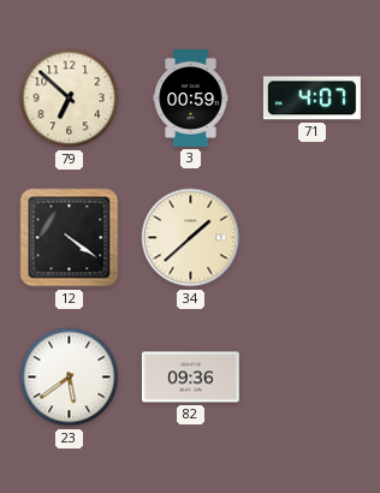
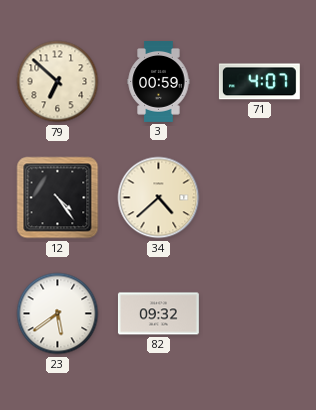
12: 4:21 -> 4:24
34: 1:38 -> 4:38
82: 09:36 -> 09:32
